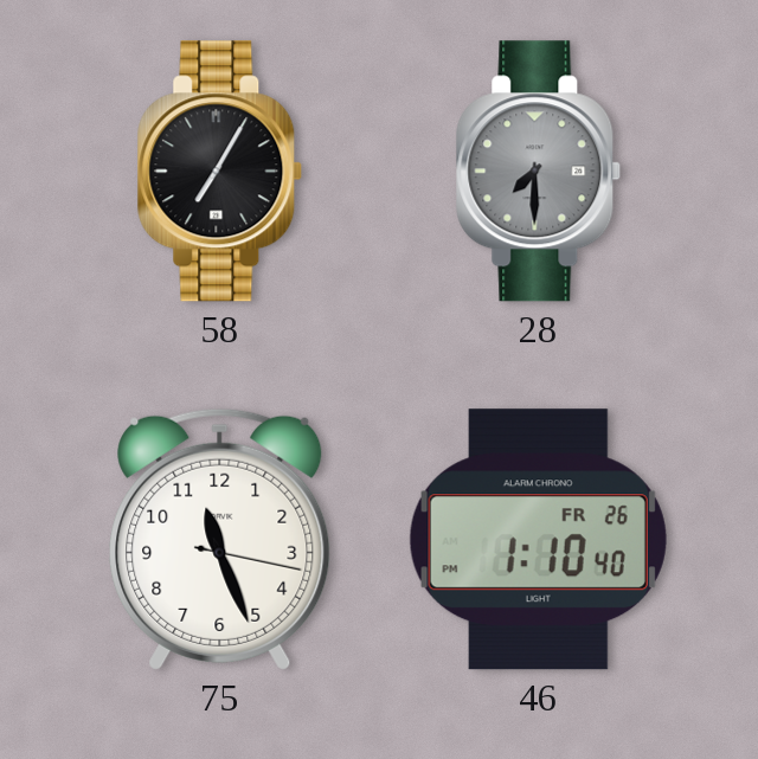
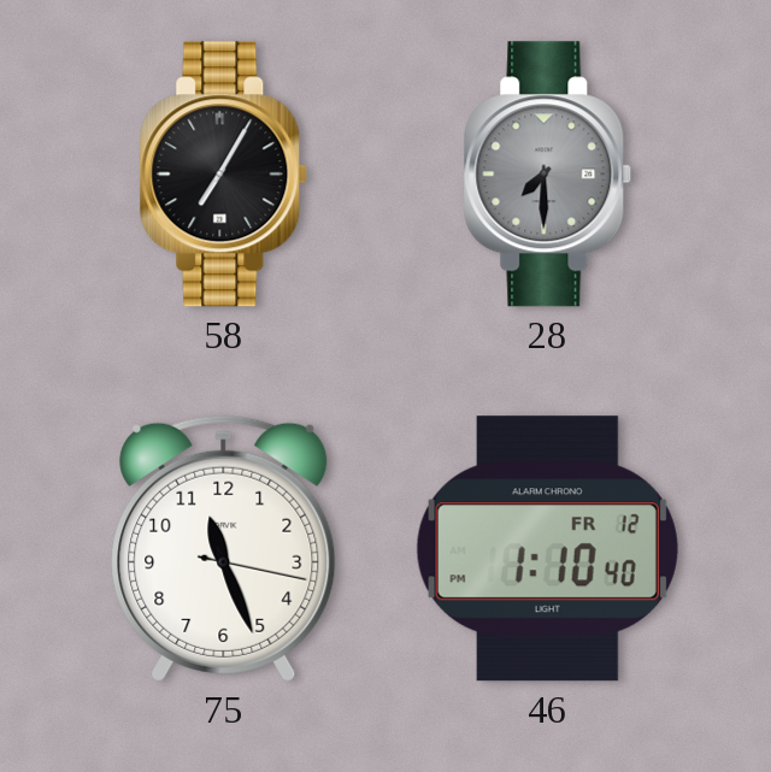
46 date: FR 26 -> FR 12
